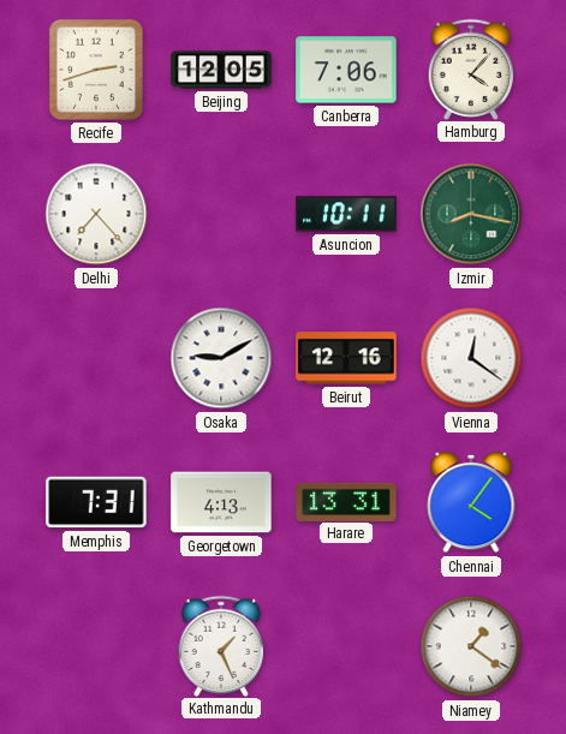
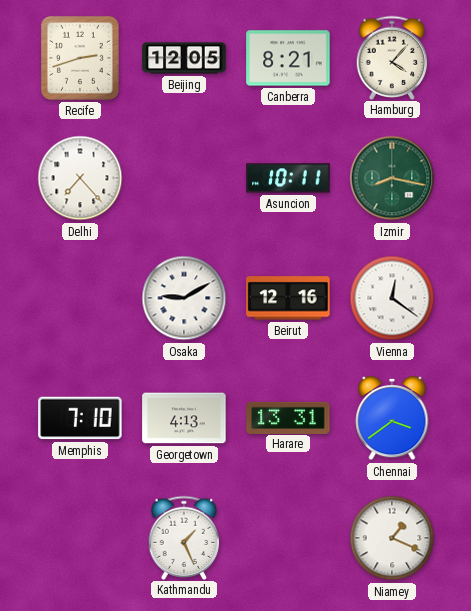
Canberra: 7:06 -> 8:21
Memphis: 7:31 -> 7:10
Chennai: 4:06 -> 3:39
Niamey: 1:21 -> 1:19
